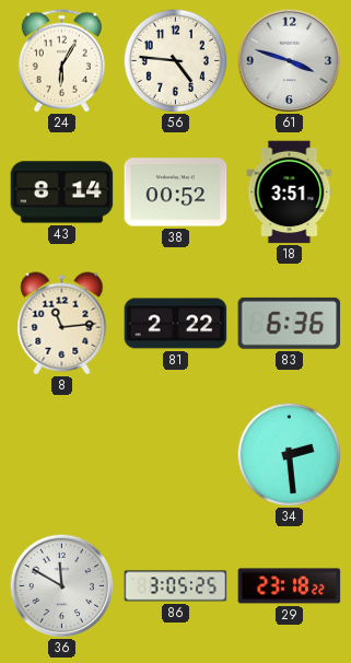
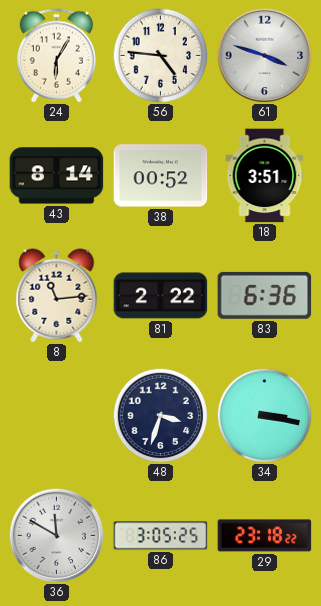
48: none -> 3:33
34: 2:29 -> 3:17
